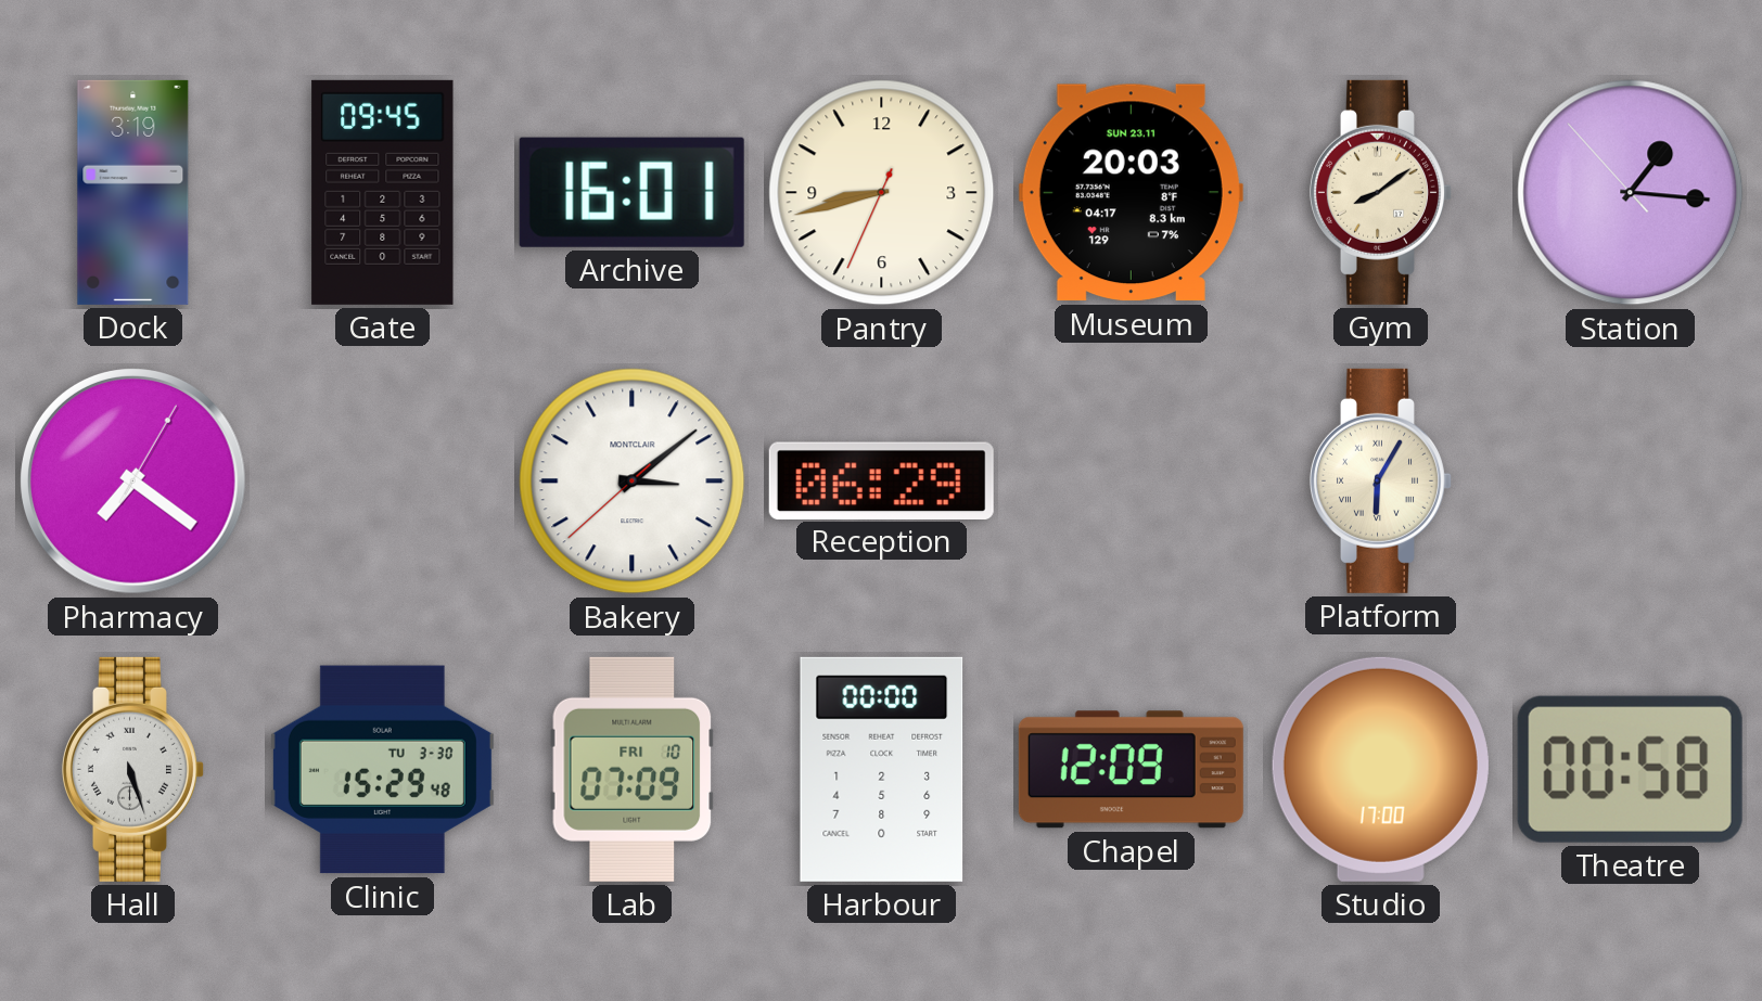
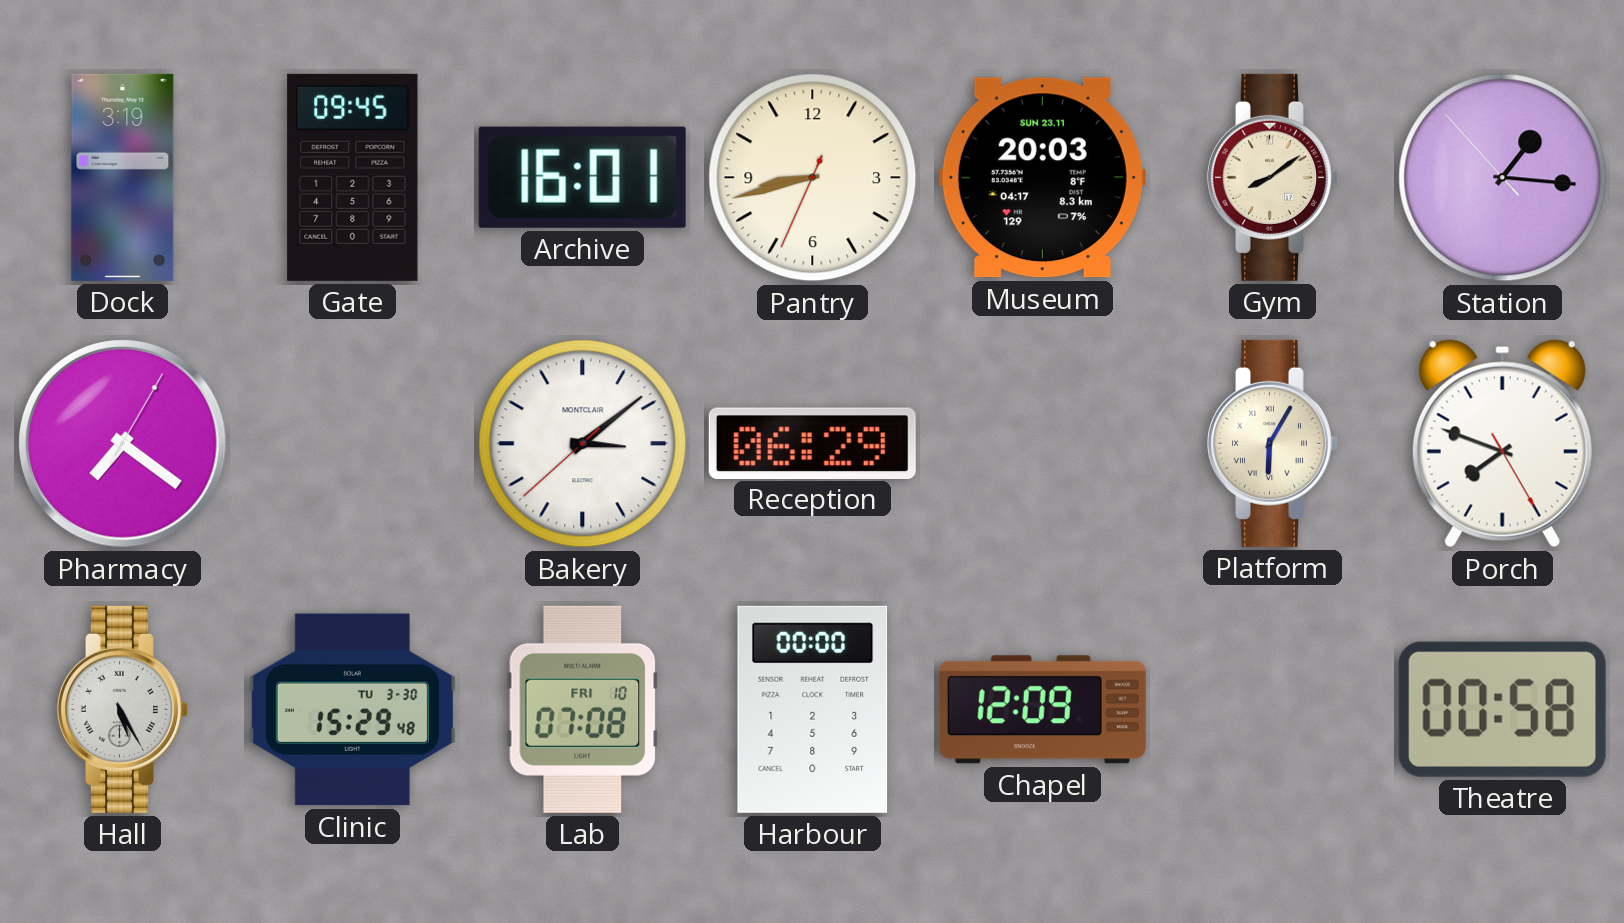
Porch: none -> 7:48
Hall: 5:27 -> 5:25
Lab: 07:09 -> 07:08
Studio: 17:00 -> none
